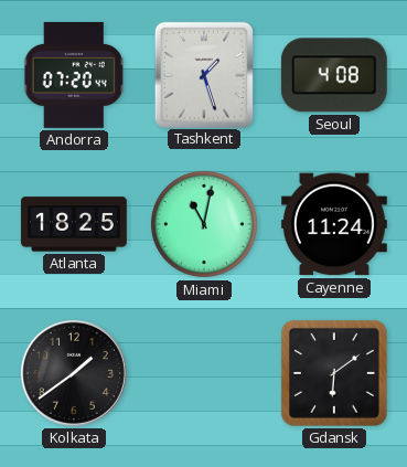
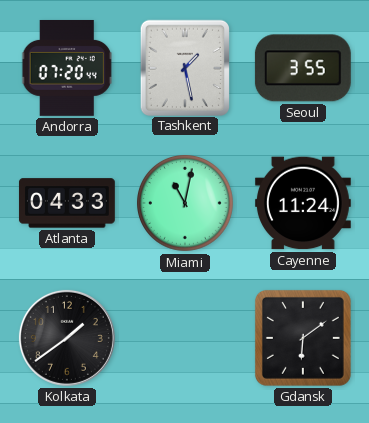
Tashkent: 1:27 -> 1:28
Seoul: 4:08 -> 3:55
Atlanta: 18:25 -> 04:33
